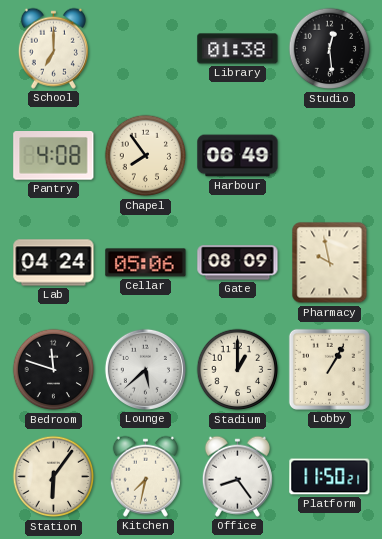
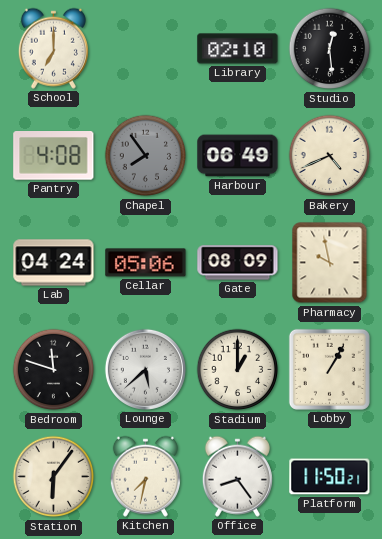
Library: 01:38 -> 02:10
Chapel dial: cream -> grey
Bakery: none -> 4:41
